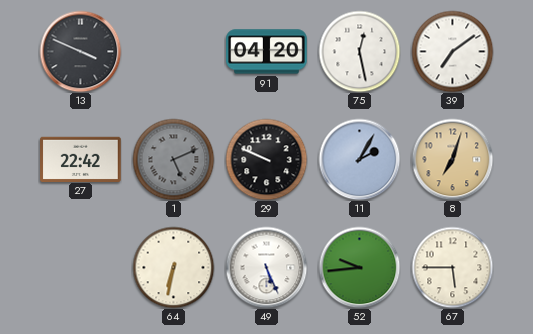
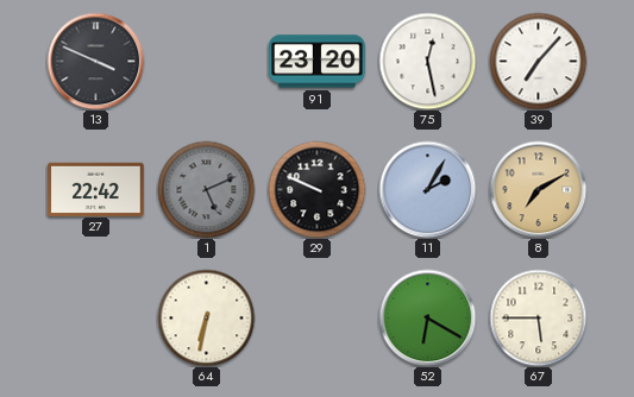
91: 04:20 -> 23:20
39: 7:09 -> 7:07
8: 7:03 -> 7:10
49: 5:26 -> none
52: 9:44 -> 6:20
